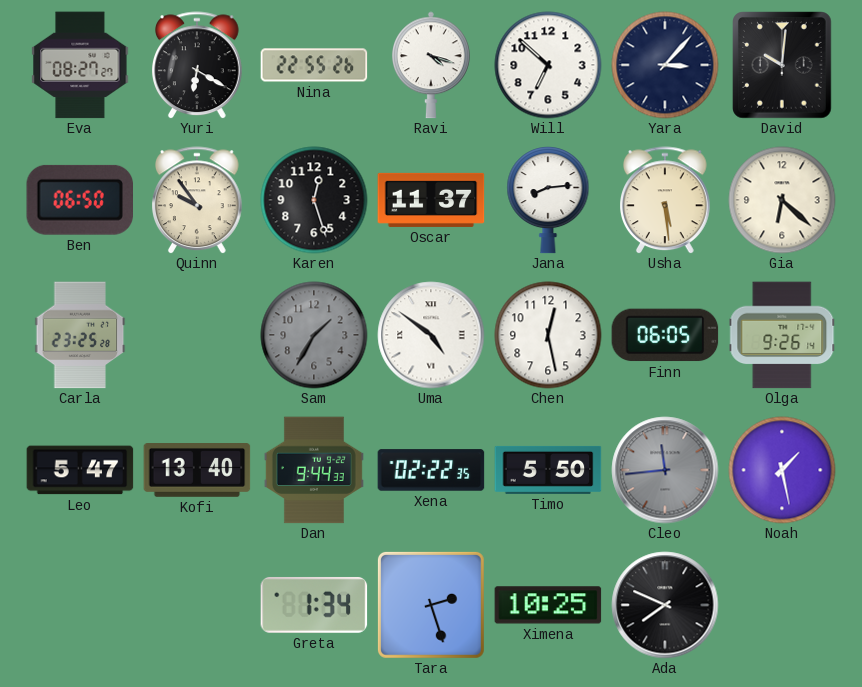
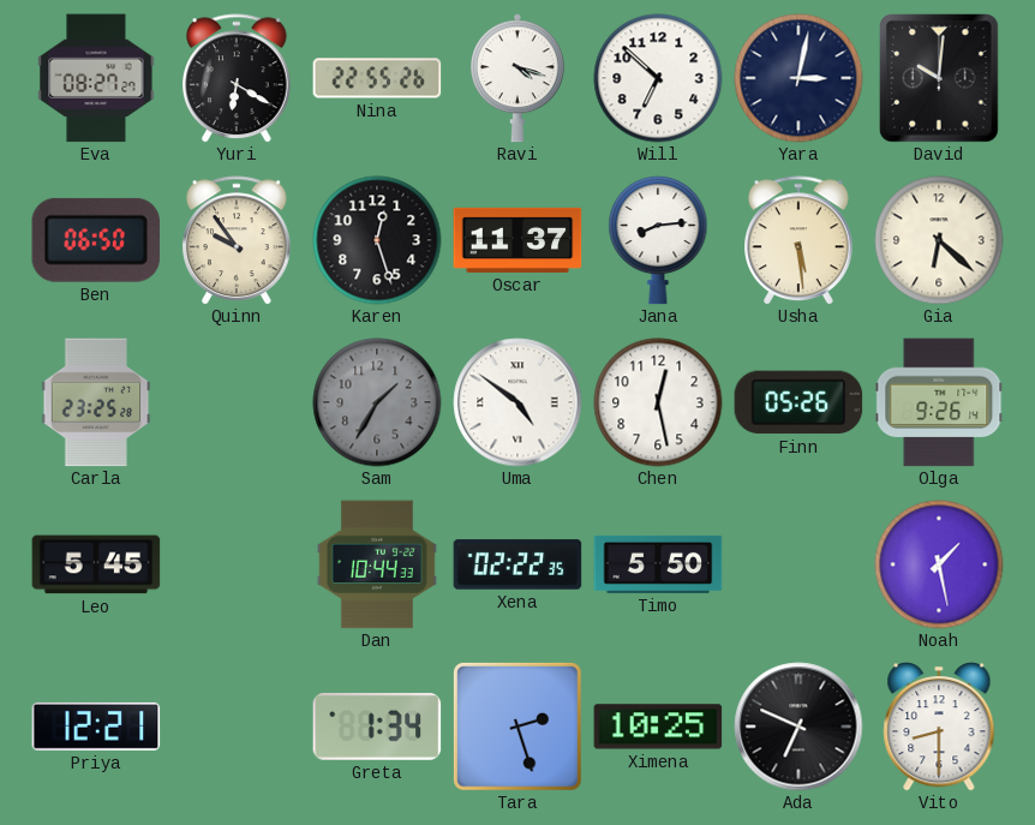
Yara: 3:07 -> 3:02
Finn: 06:05 -> 05:26
Leo: 5:47 -> 5:45
Kofi: 13:40 -> none
Dan: 9:44 -> 10:44
Cleo: 11:44 -> none
Priya: none -> 12:21
Ada: 7:49 -> 6:49
Vito: none -> 8:30
